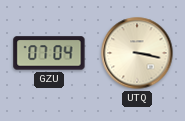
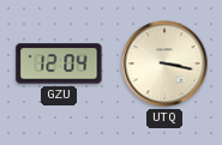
GZU: 07:04 -> 12:04
